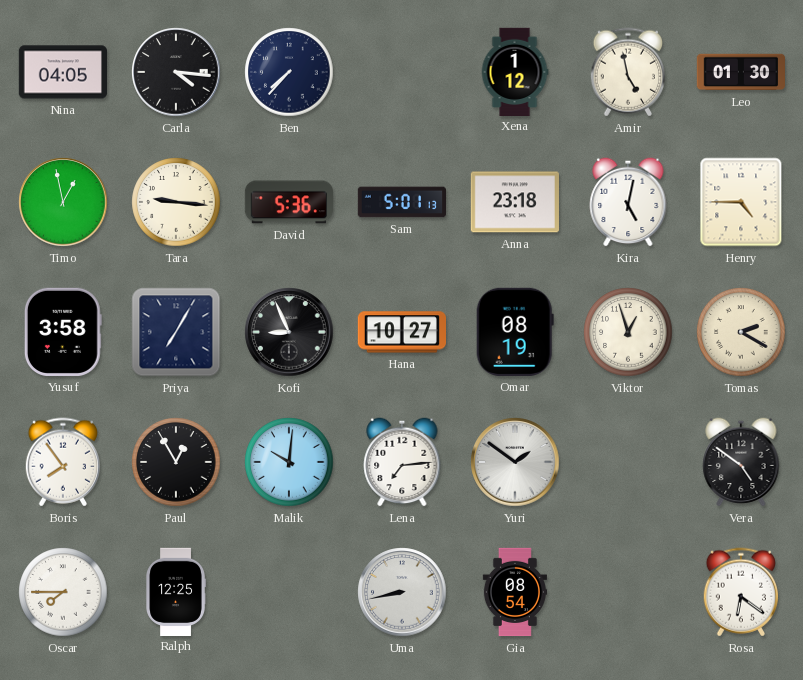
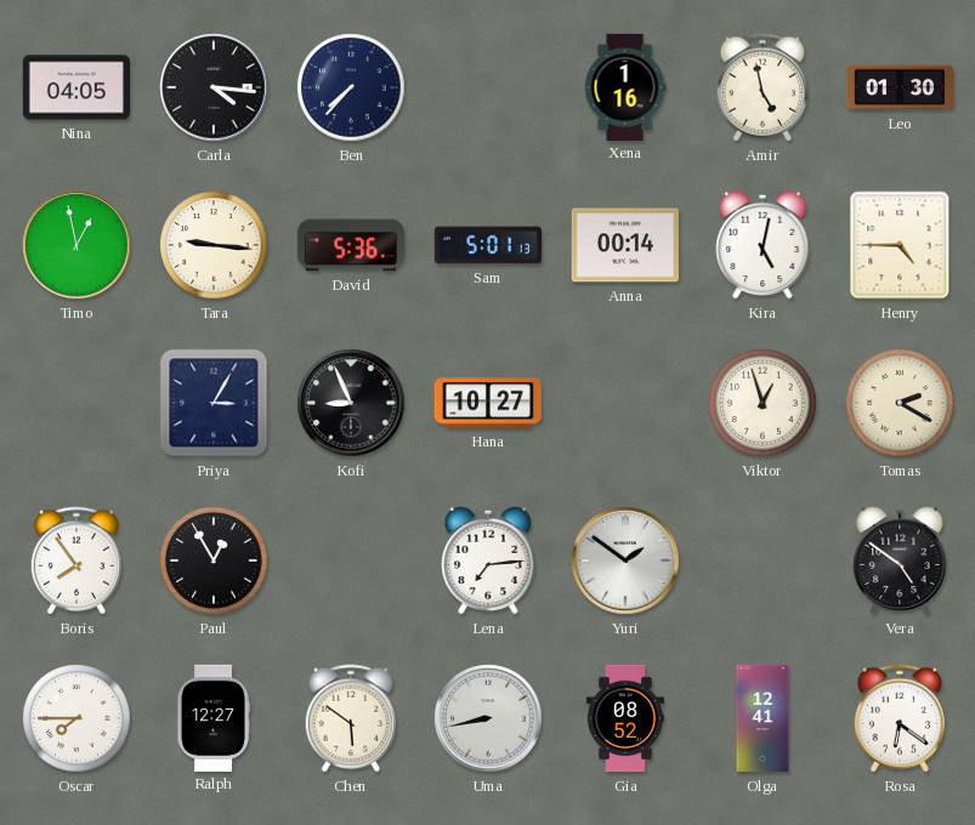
Xena: 1:12 -> 1:16
Anna: 23:18 -> 00:14
Yusuf: 3:58 -> none
Priya: 7:05 -> 3:05
Omar: 08:19 -> none
Malik: 10:01 -> none
Ralph: 12:25 -> 12:27
Chen: none -> 5:51
Gia: 08:54 -> 08:52
Olga: none -> 12:41
